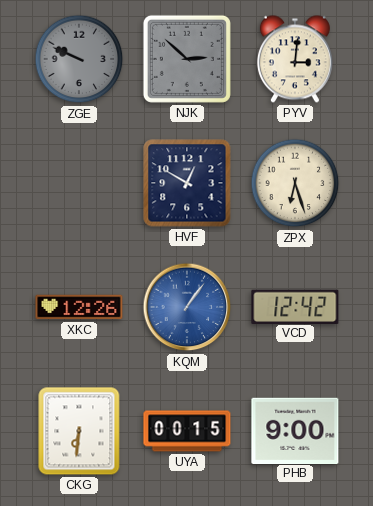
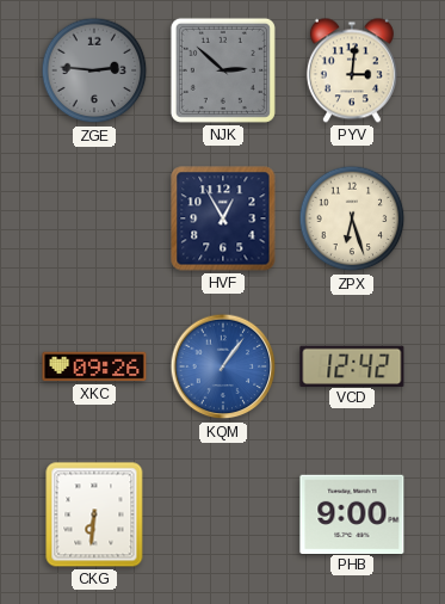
ZGE: 9:49 -> 2:46
HVF: 12:50 -> 12:55
XKC: 12:26 -> 09:26
UYA: 00:15 -> none
